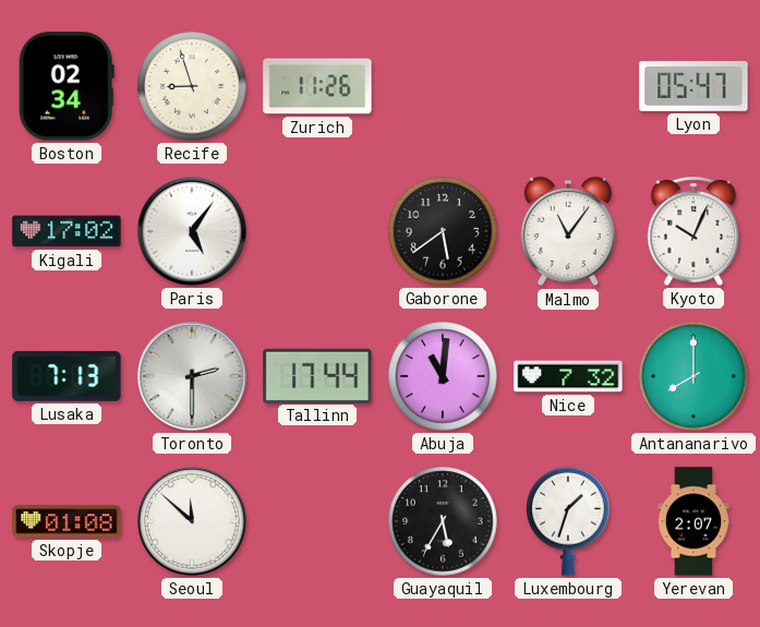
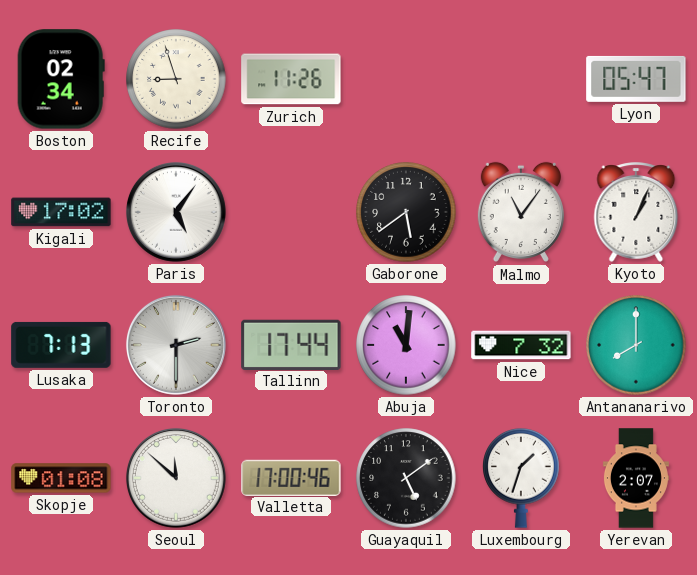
Kyoto: 10:04 -> 1:04
Valletta: none -> 17:00
Guayaquil: 5:35 -> 5:09
